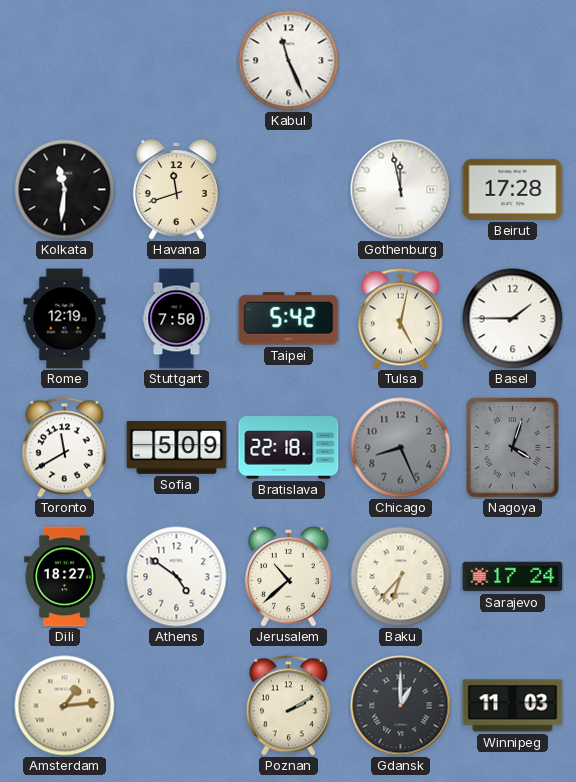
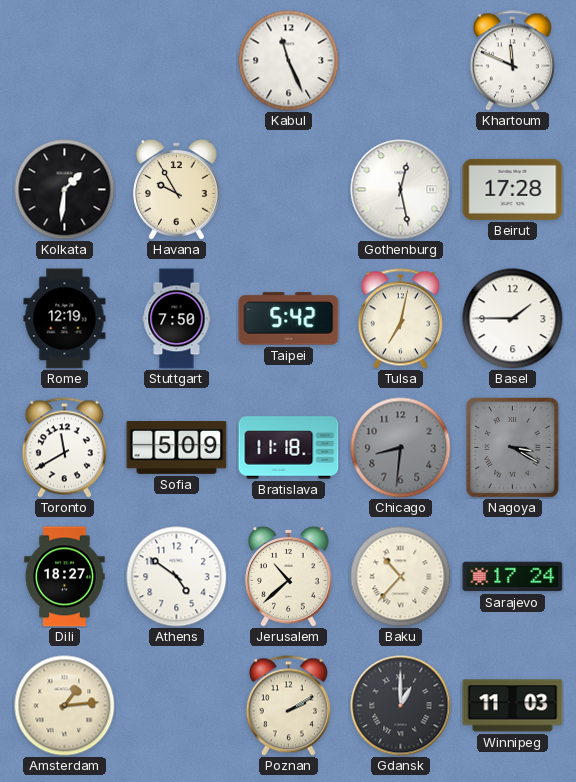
Khartoum: none -> 11:49
Kolkata: 11:31 -> 1:31
Havana: 11:42 -> 9:55
Gothenburg: 11:58 -> 12:28
Tulsa: 5:02 -> 7:02
Bratislava: 22:18 -> 11:18
Chicago: 8:26 -> 8:31
Nagoya: 4:03 -> 3:20
Baku: 6:37 -> 10:37
